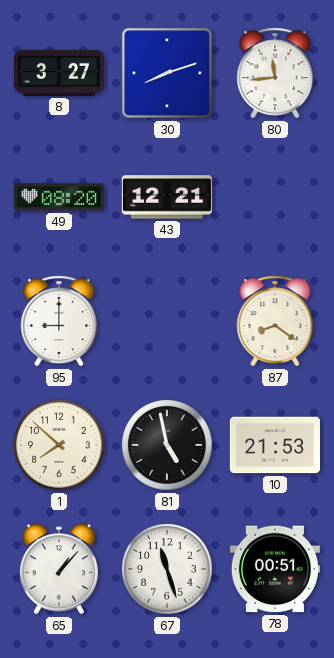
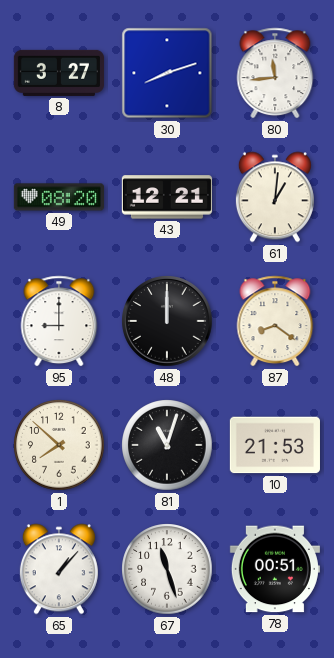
61: none -> 1:01
48: none -> 12:00
81: 4:58 -> 11:03
